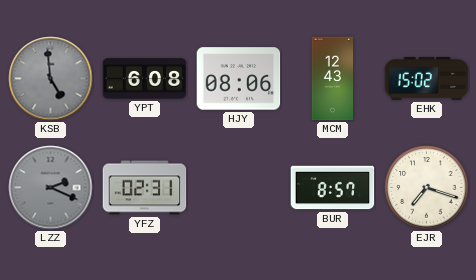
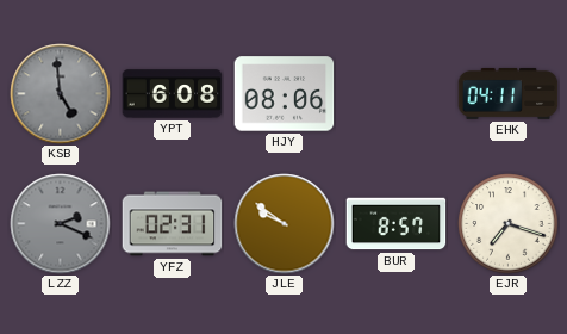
MCM: 12:43 -> none
EHK: 15:02 -> 04:11
JLE: none -> 9:51
